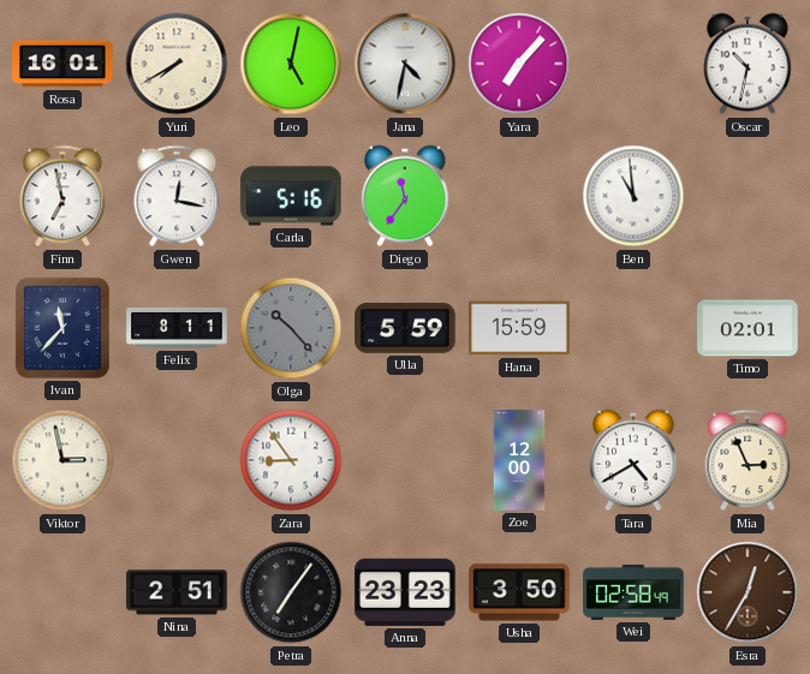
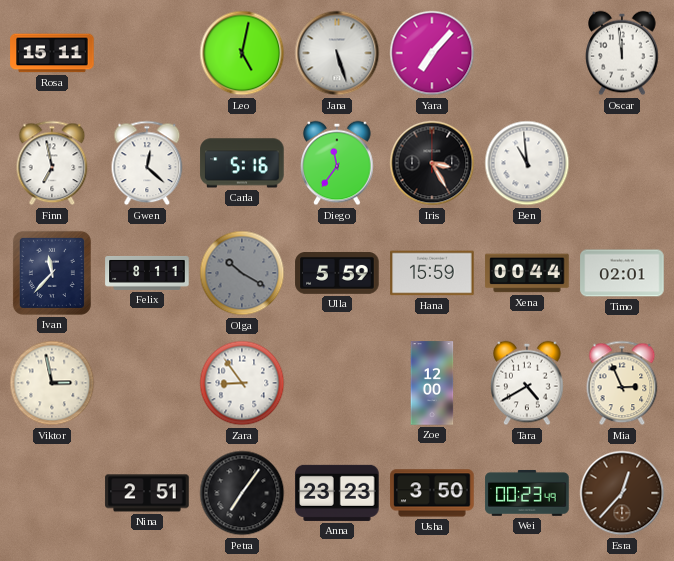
Rosa: 16:01 -> 15:11
Yuri: 7:40 -> none
Jana: 4:32 -> 5:27
Oscar: 10:32 -> 11:59
Gwen: 12:17 -> 12:22
Iris: none -> 3:25
Olga: 10:23 -> 10:20
Xena: none -> 00:44
Wei: 02:58 -> 00:23
Esra: 12:35 -> 12:37
